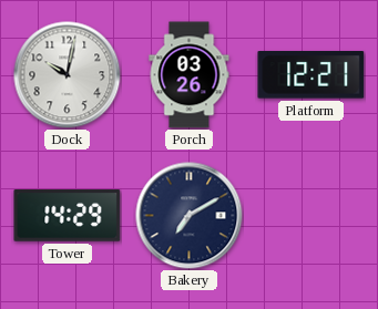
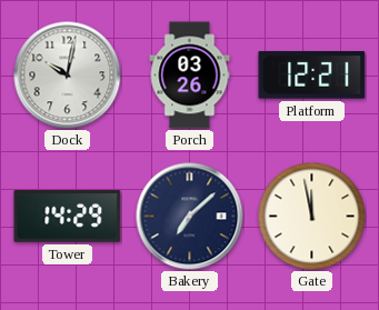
Bakery: 7:10 -> 7:08
Gate: none -> 11:58
